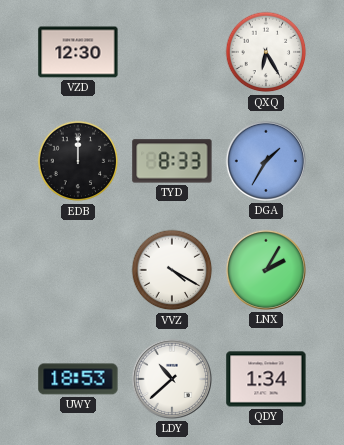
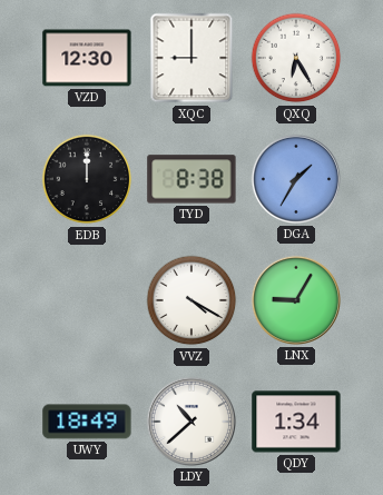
XQC: none -> 9:00
TYD: 8:33 -> 8:38
LNX: 2:05 -> 9:05
UWY: 18:53 -> 18:49
